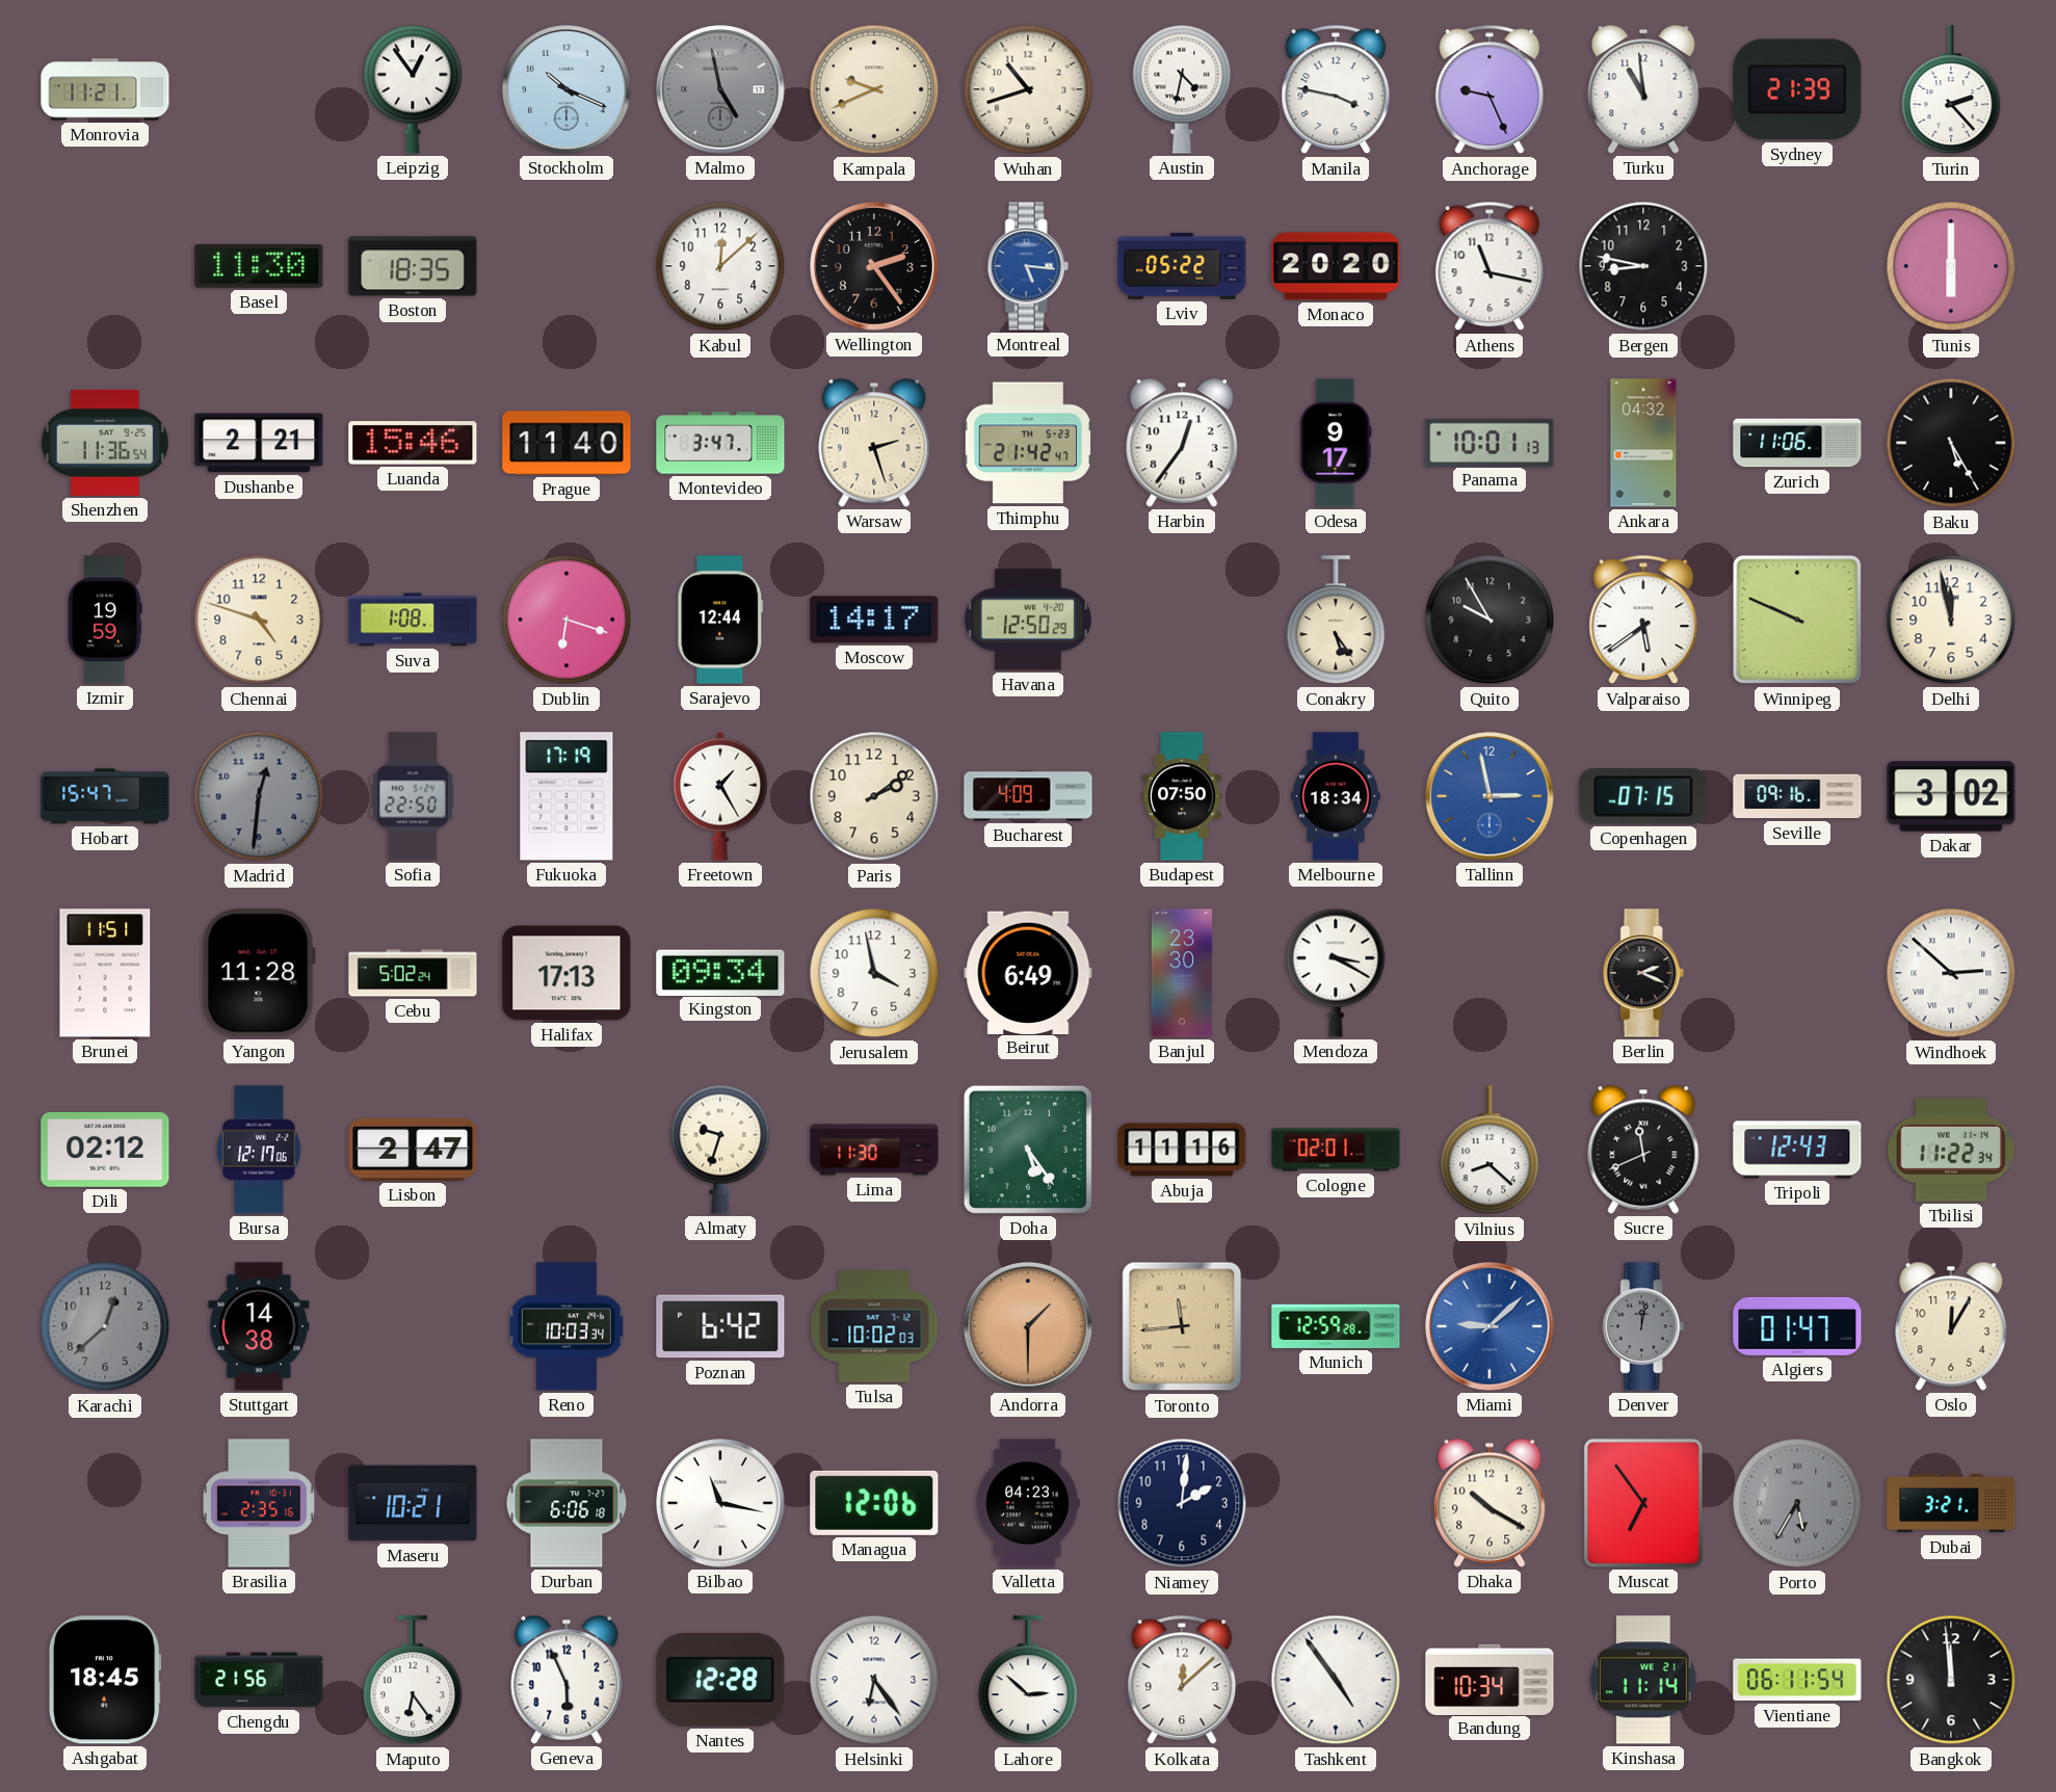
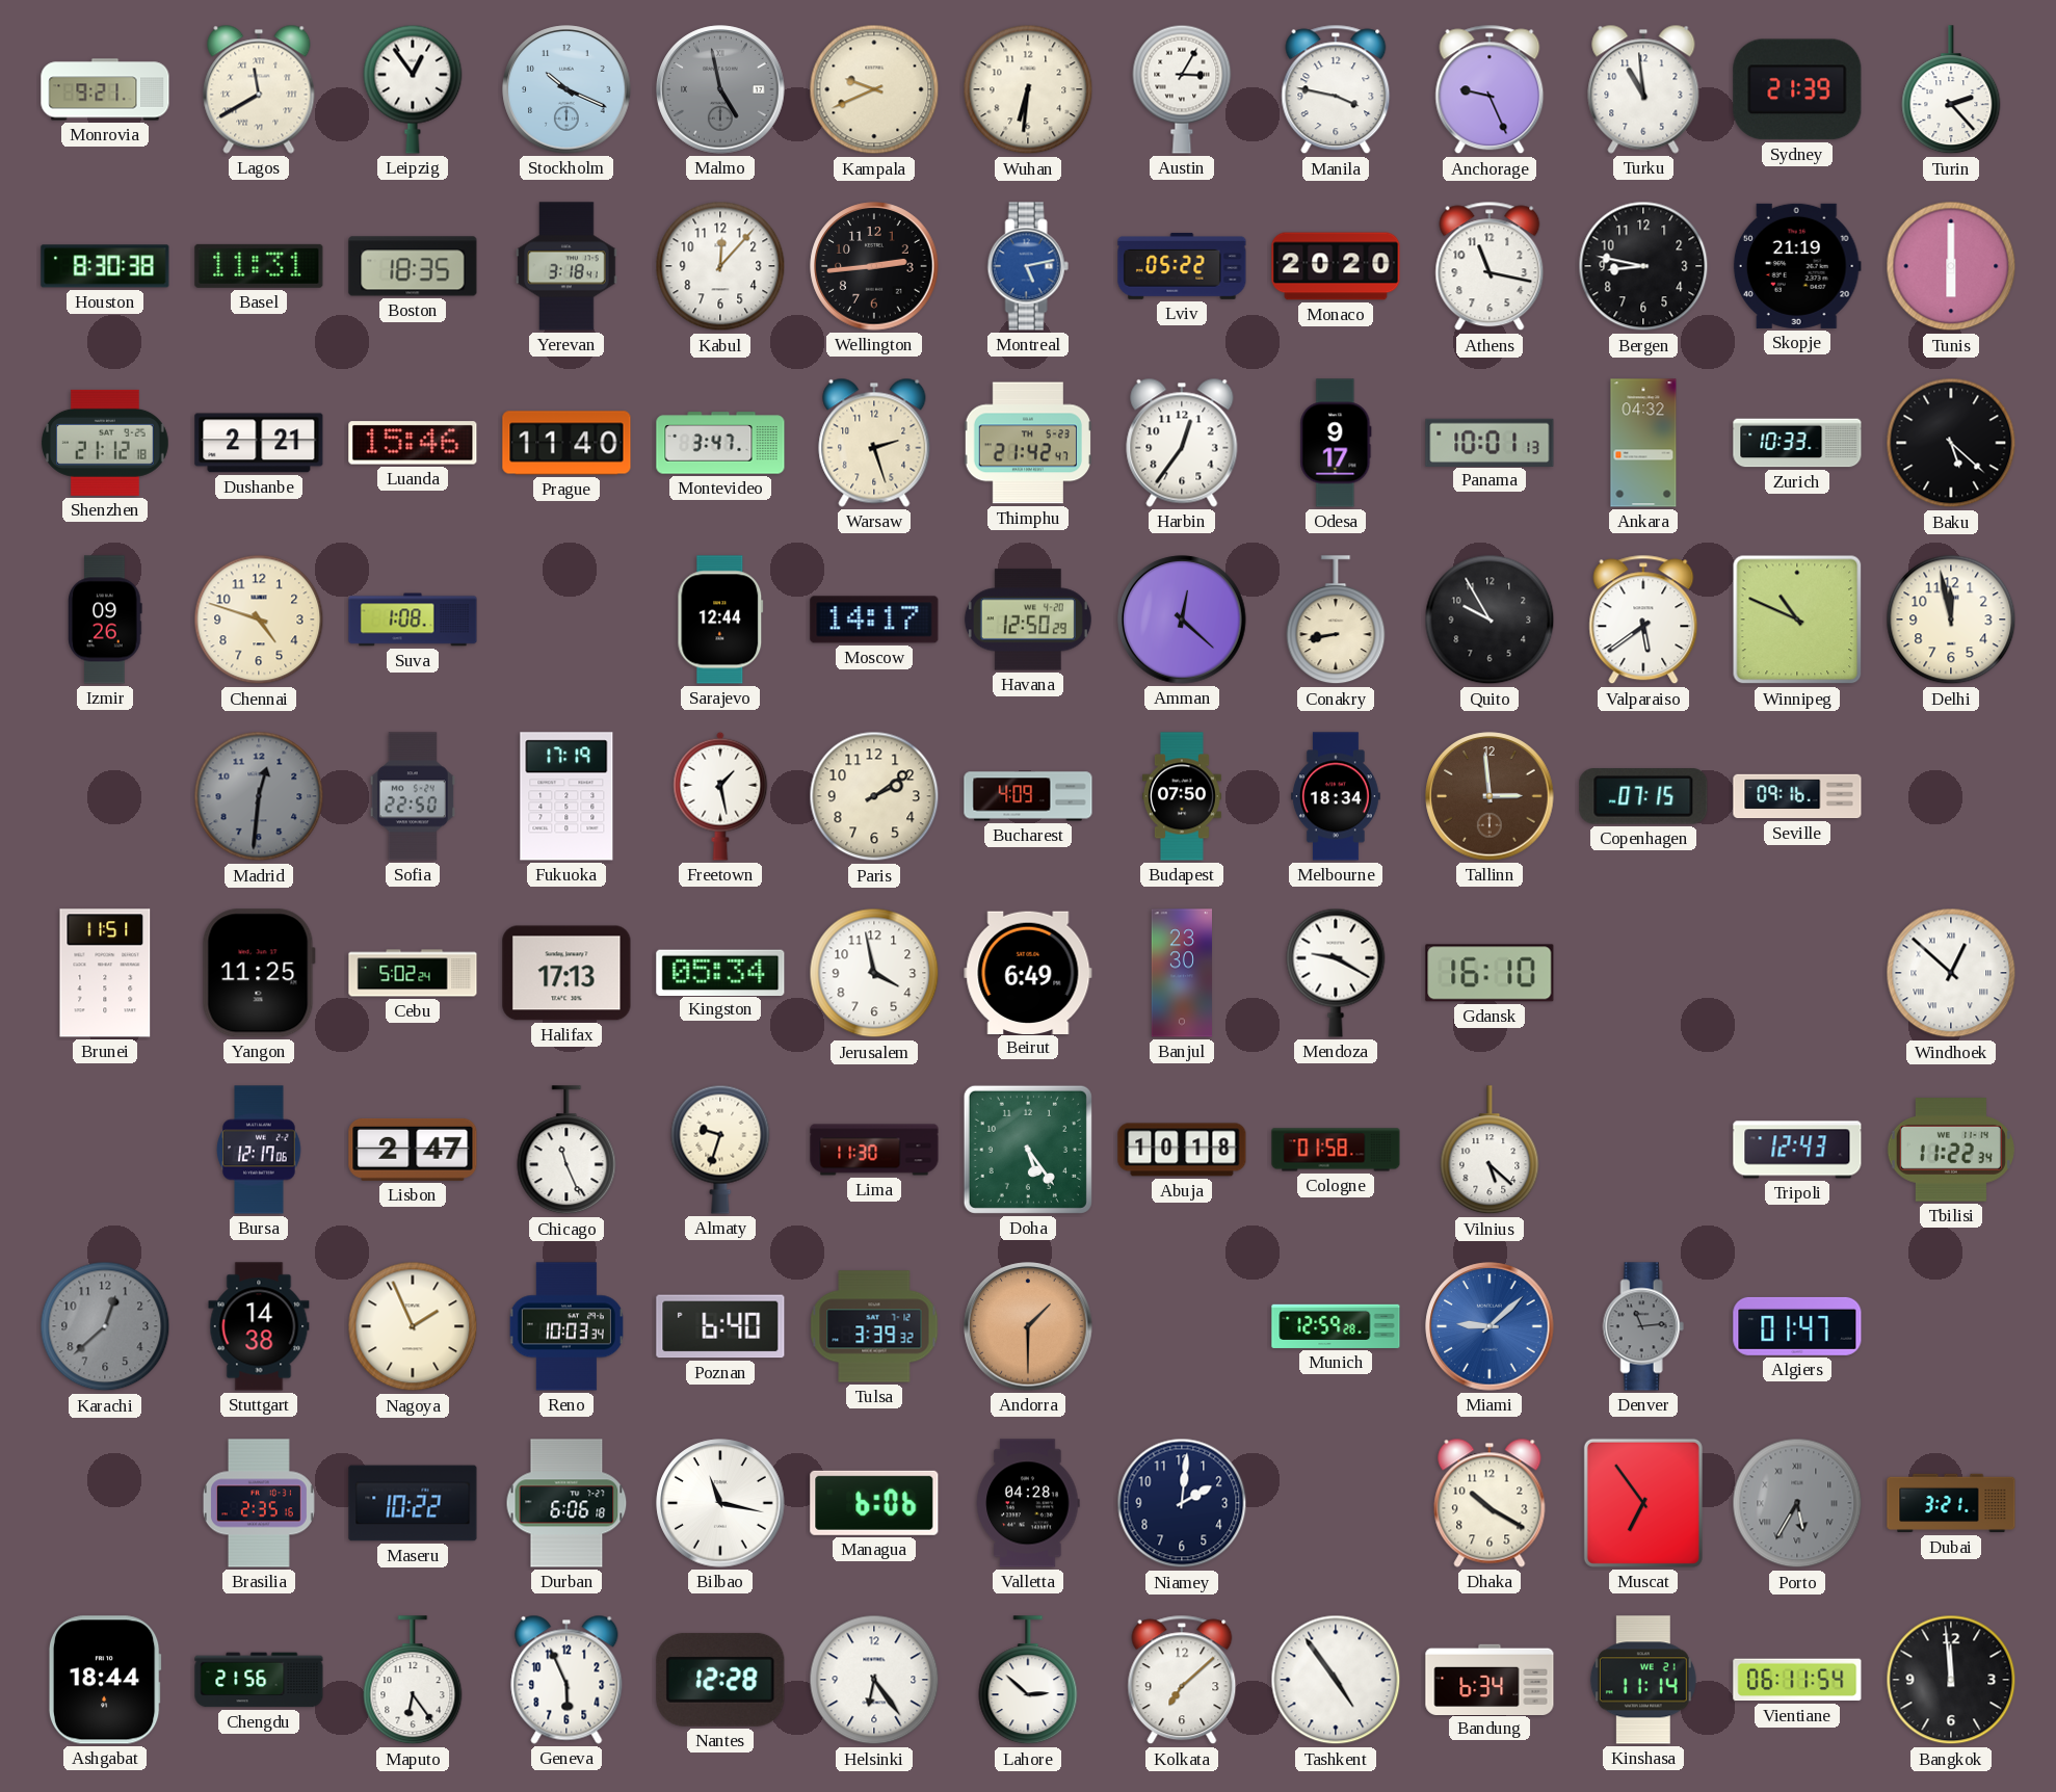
Monrovia: 11:21 -> 9:21
Lagos: none -> 11:40
Wuhan: 10:42 -> 6:31
Austin: 4:32 -> 3:05
Houston: none -> 8:30
Basel: 11:30 -> 11:31
Yerevan: none -> 3:18
Kabul: 12:08 -> 12:07
Wellington: 2:24 -> 2:44
Montreal: 5:16 -> 5:13
Skopje: none -> 21:19
Shenzhen: 11:36 -> 21:12
Zurich: 11:06 -> 10:33
Baku: 5:25 -> 5:22
Izmir: 19:59 -> 09:26
Dublin: 6:18 -> none
Amman: none -> 12:22
Conakry: 5:24 -> 8:43
Winnipeg: 9:49 -> 10:49
Hobart: 15:47 -> none
Freetown: 1:25 -> 1:28
Tallinn: 2:58 -> 2:59
Tallinn dial: blue -> brown
Dakar: 3:02 -> none
Yangon: 11:28 -> 11:25
Kingston: 09:34 -> 05:34
Mendoza: 3:20 -> 9:20
Gdansk: none -> 16:10
Berlin: 2:19 -> none
Windhoek: 2:52 -> 12:52
Dili: 02:12 -> none
Chicago: none -> 11:26
Abuja: 11:16 -> 10:18
Cologne: 02:01 -> 01:58
Vilnius: 8:22 -> 5:22
Sucre: 11:41 -> none
Nagoya: none -> 1:56
Poznan: 6:42 -> 6:40
Tulsa: 10:02 -> 3:39
Toronto: 11:44 -> none
Denver: 12:02 -> 11:14
Oslo: 12:05 -> none
Maseru: 10:21 -> 10:22
Managua: 12:06 -> 6:06
Valletta: 04:23 -> 04:28
Ashgabat: 18:45 -> 18:44
Kolkata: 12:08 -> 7:08
Bandung: 10:34 -> 6:34
